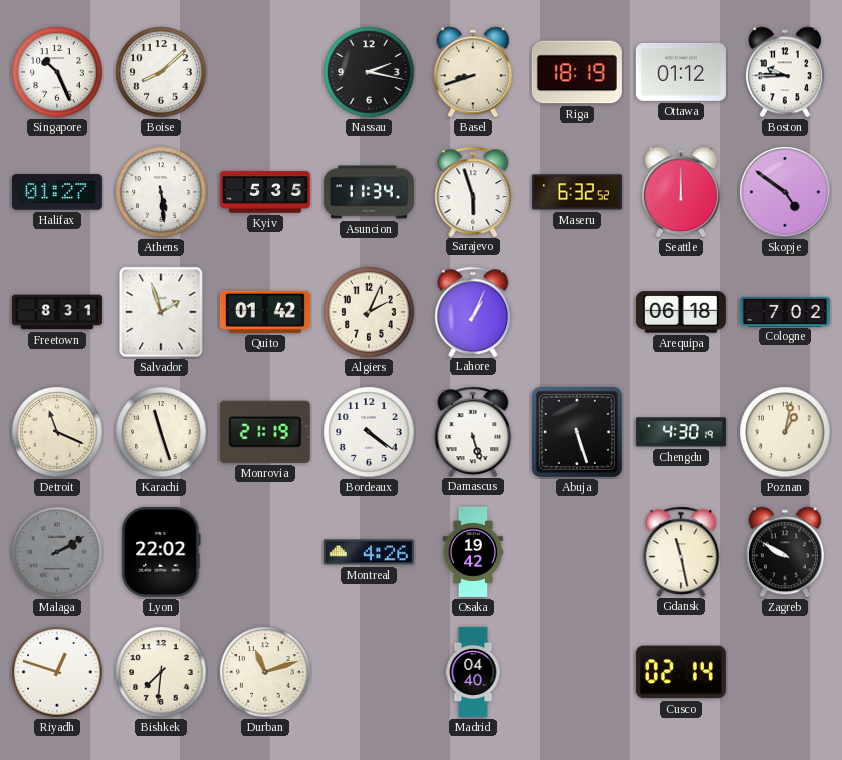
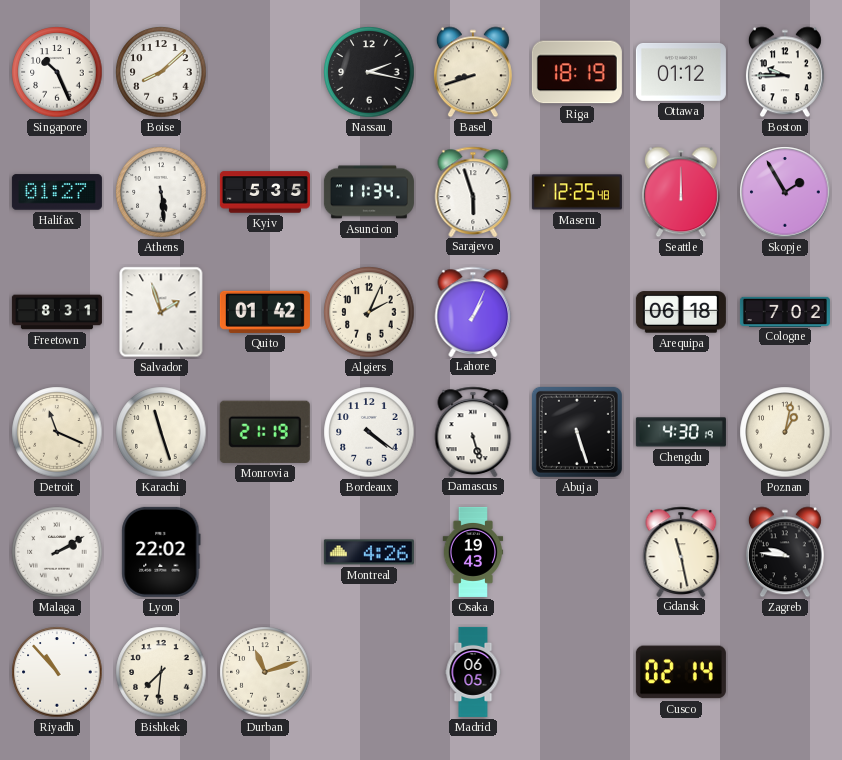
Maseru: 6:32 -> 12:25
Skopje: 4:51 -> 1:55
Malaga dial: grey -> white
Osaka: 19:42 -> 19:43
Zagreb: 9:50 -> 9:46
Riyadh: 12:48 -> 10:53
Madrid: 04:40 -> 06:05
